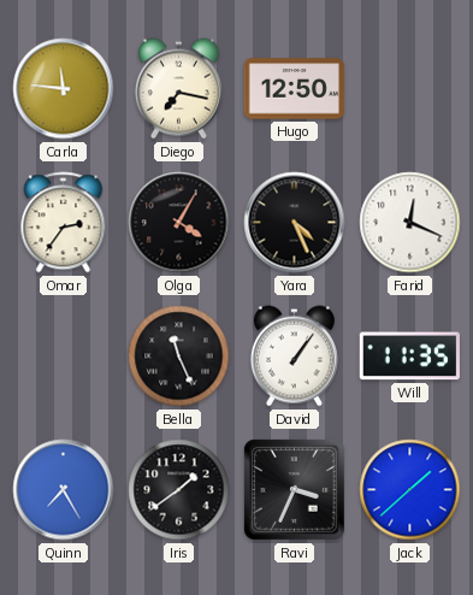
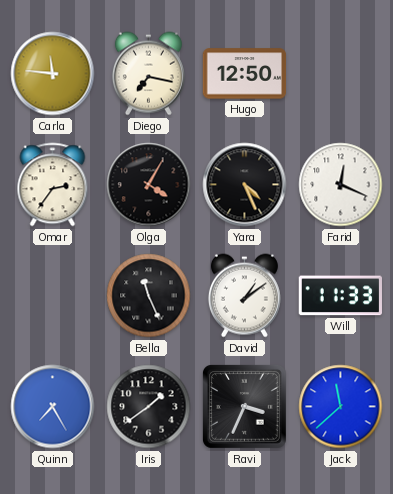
David: 1:06 -> 1:09
Will: 11:35 -> 11:33
Jack: 1:38 -> 11:38
